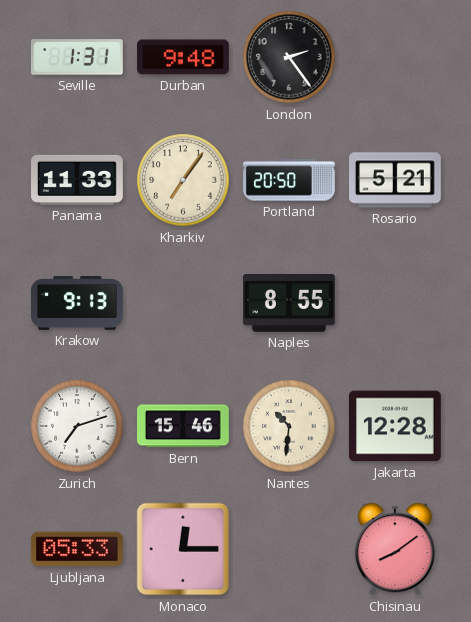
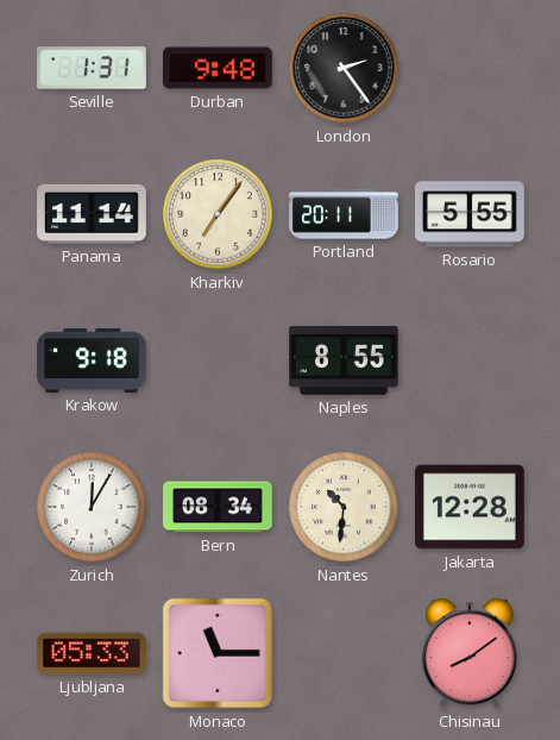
Panama: 11:33 -> 11:14
Portland: 20:50 -> 20:11
Rosario: 5:21 -> 5:55
Krakow: 9:13 -> 9:18
Zurich: 7:12 -> 12:05
Bern: 15:46 -> 08:34
Monaco: 12:15 -> 11:15
